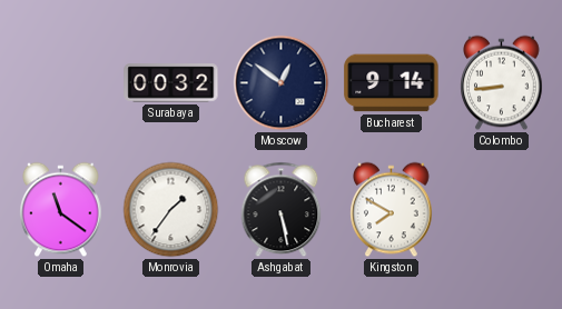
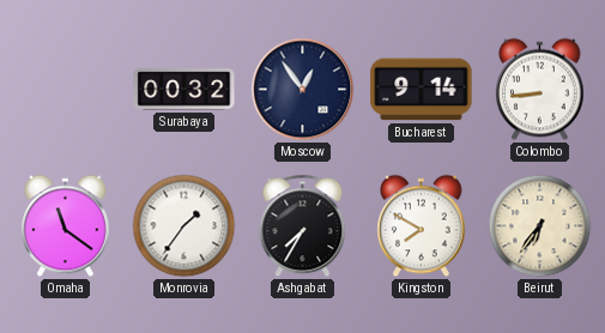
Moscow: 12:51 -> 12:54
Ashgabat: 5:28 -> 7:35
Beirut: none -> 6:36
